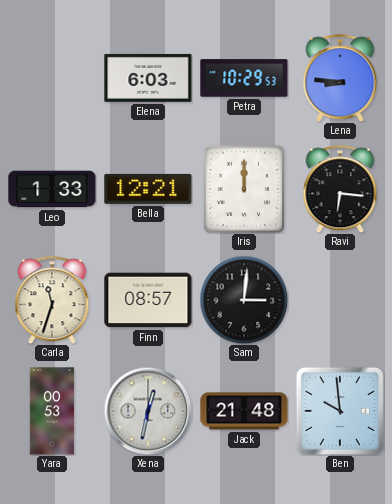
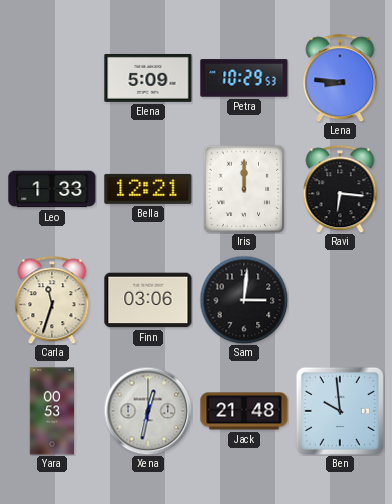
Elena: 6:03 -> 5:09
Finn: 08:57 -> 03:06
